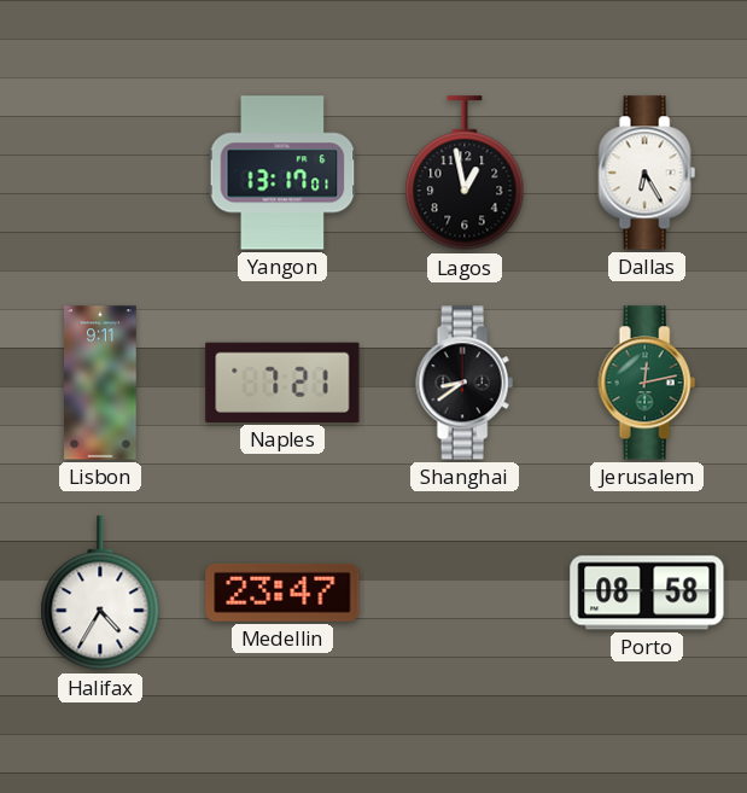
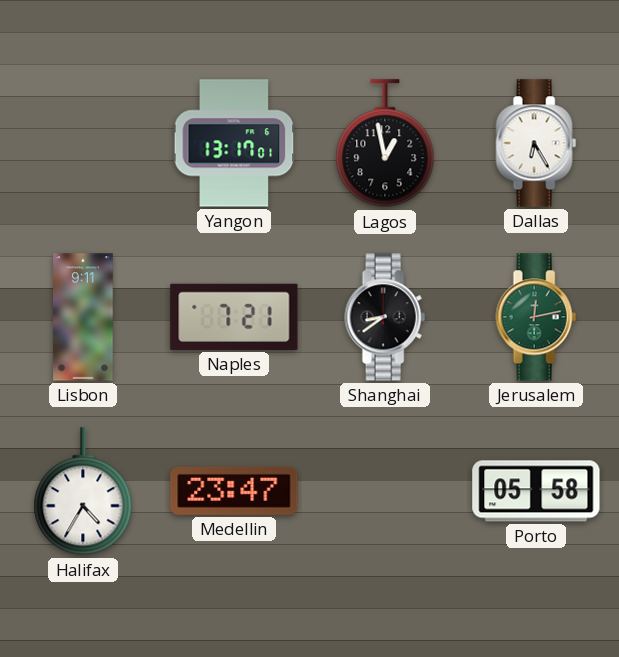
Porto: 08:58 -> 05:58
